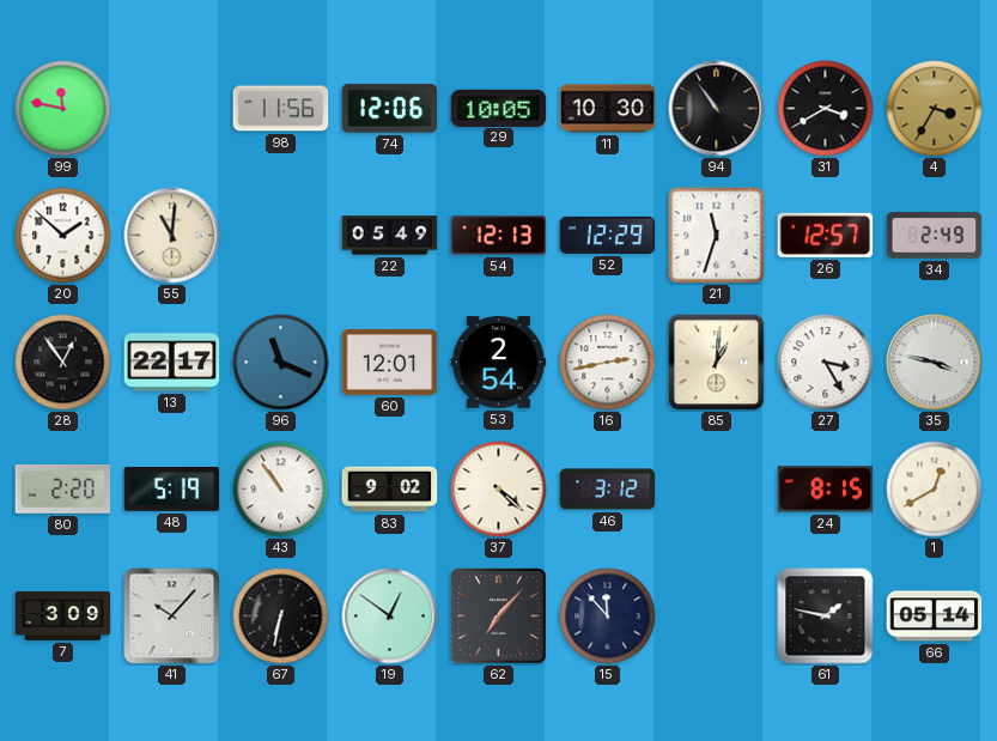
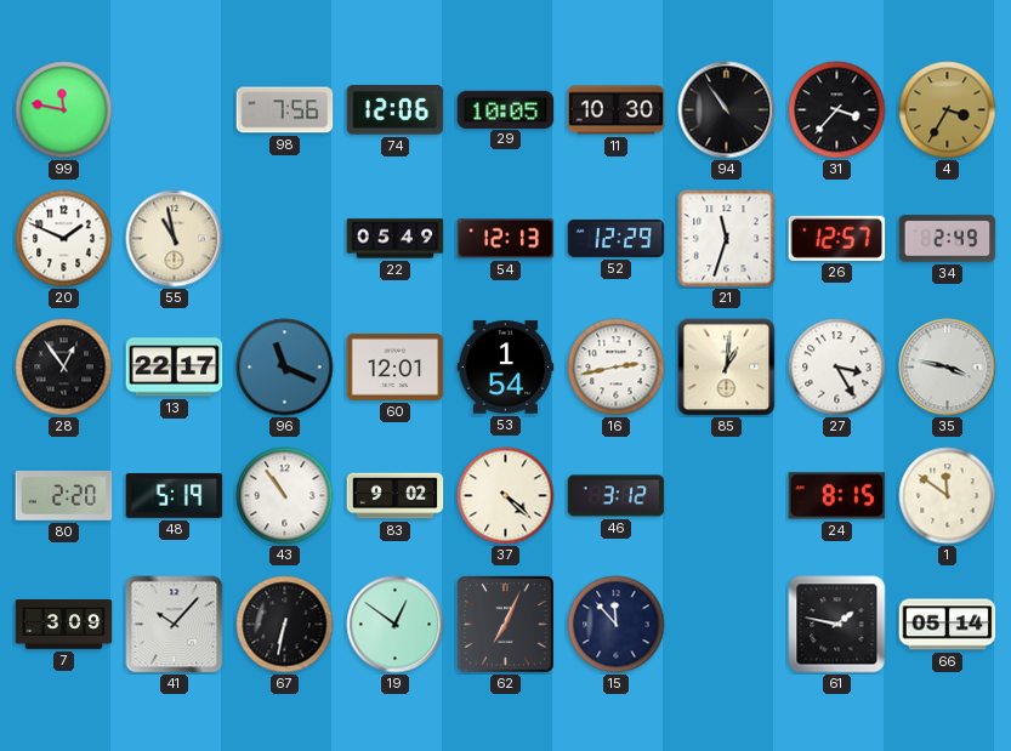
98: 11:56 -> 7:56
31: 3:40 -> 3:37
20: 1:52 -> 1:49
55: 11:01 -> 10:58
53: 2:54 -> 1:54
1: 12:40 -> 11:51
62: 7:07 -> 7:04
